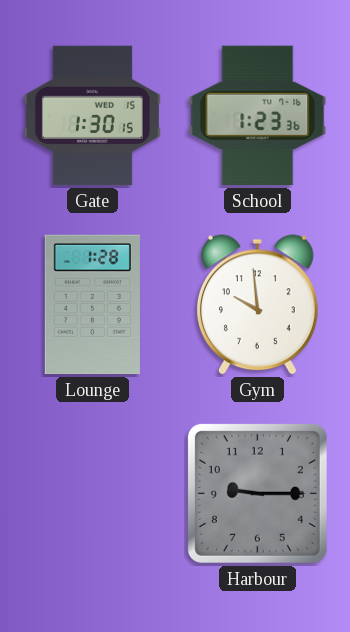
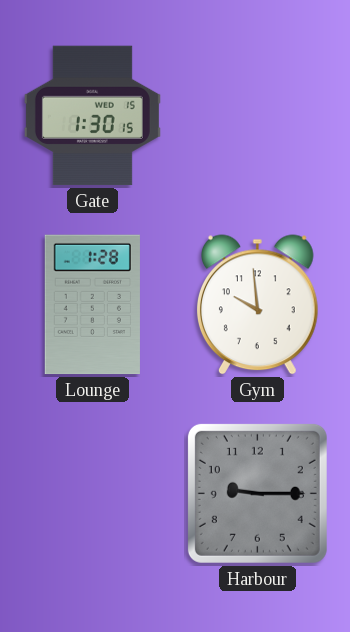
School: 1:23 -> none
